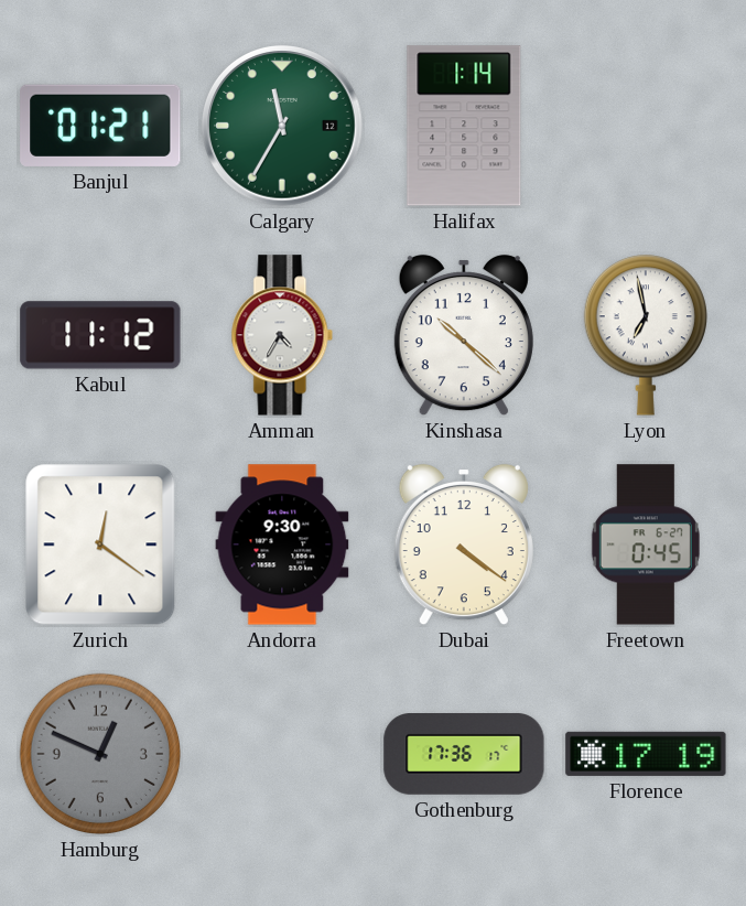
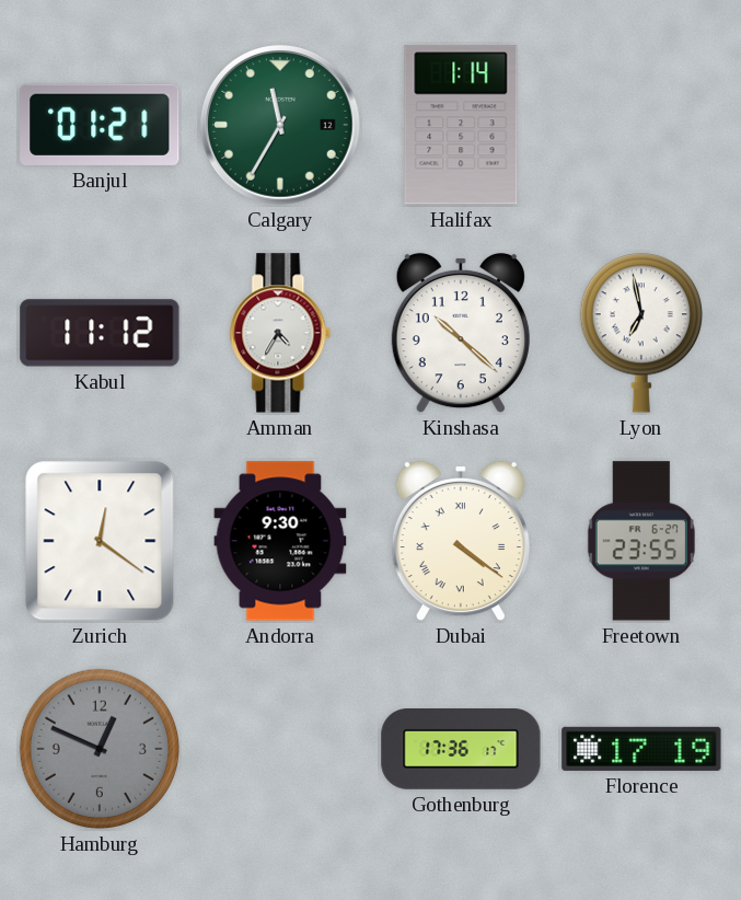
Dubai numerals: Arabic -> Roman
Freetown: 0:45 -> 23:55
